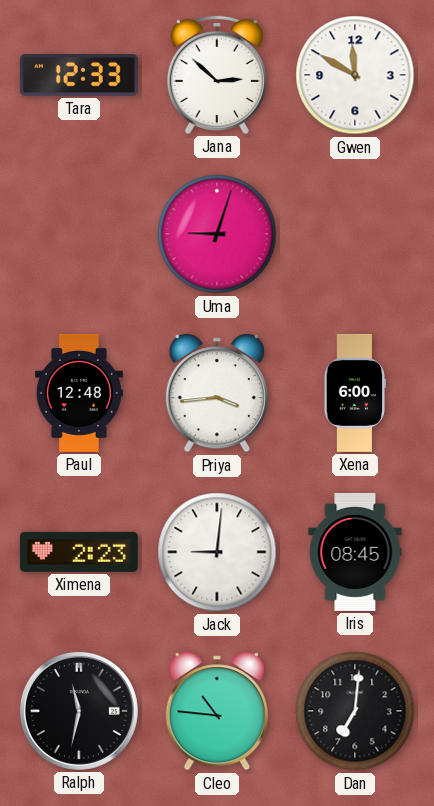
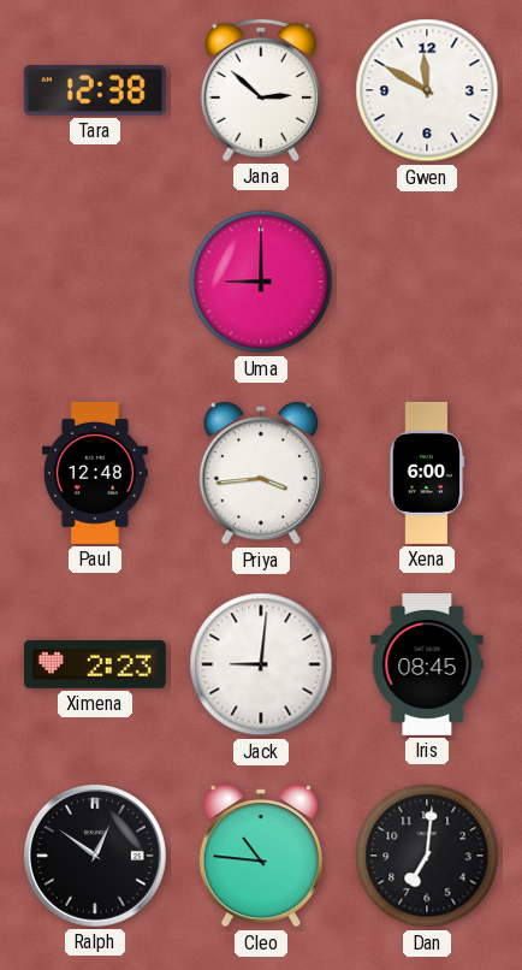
Tara: 12:33 -> 12:38
Uma: 9:03 -> 9:00
Ralph: 11:32 -> 12:51
